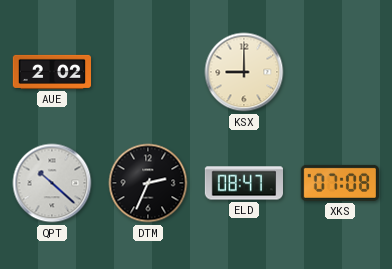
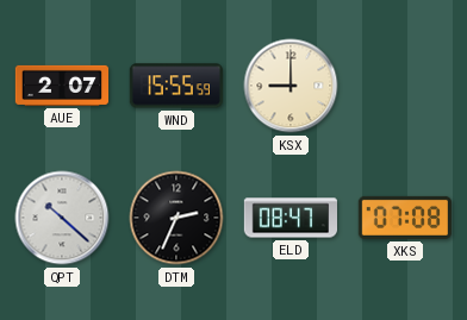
AUE: 2:02 -> 2:07
WND: none -> 15:55
